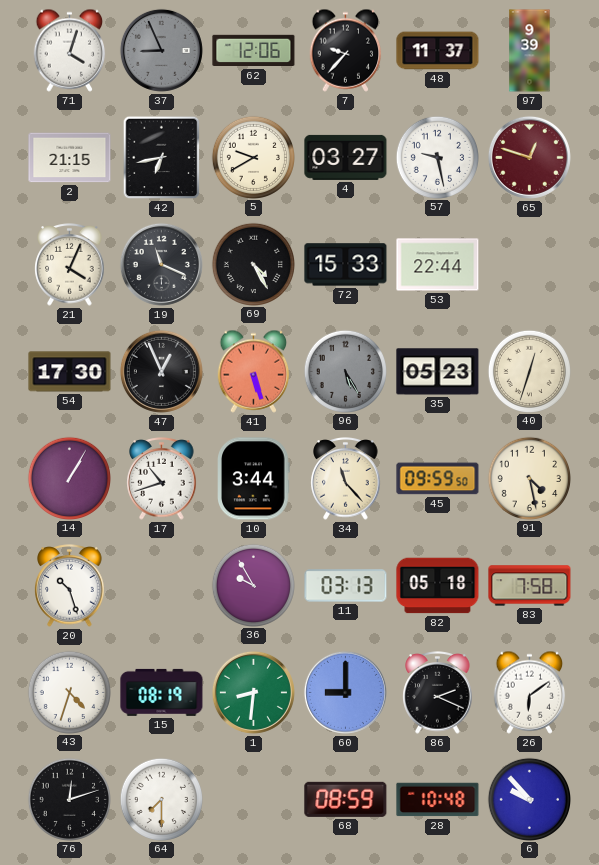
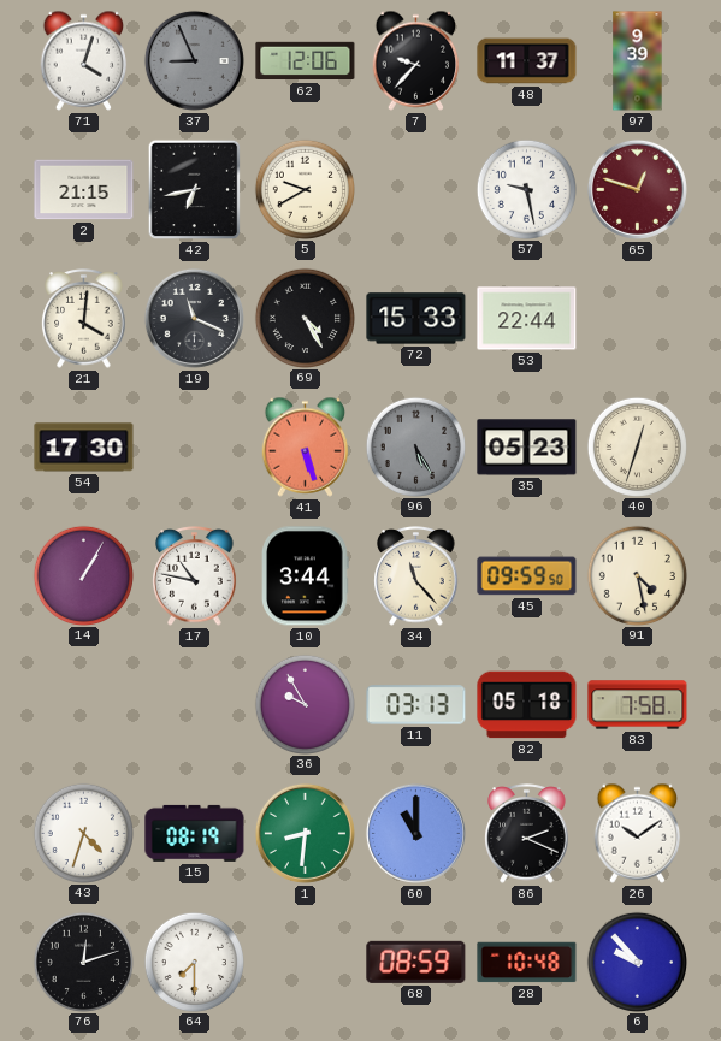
4: 03:27 -> none
21: 4:04 -> 4:01
47: 12:56 -> none
17: 10:42 -> 10:47
20: 10:27 -> none
60: 9:00 -> 11:00
26: 6:09 -> 10:09
